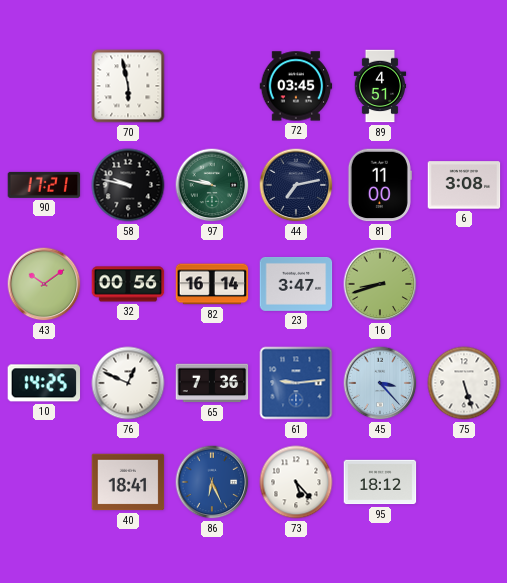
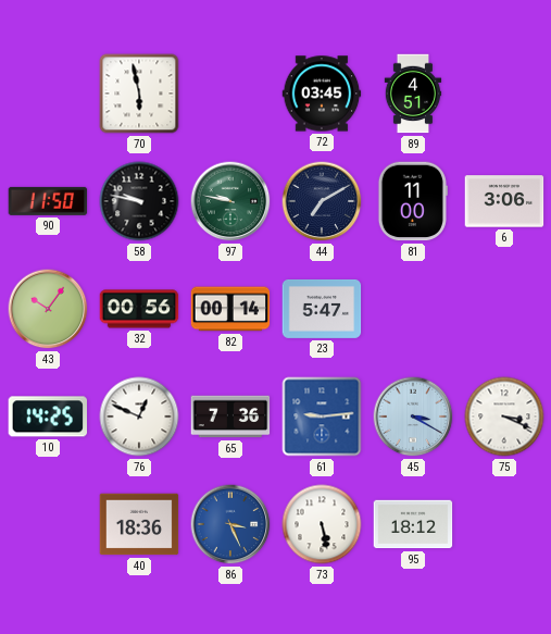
90: 17:21 -> 11:50
44: 7:13 -> 7:10
6: 3:08 -> 3:06
43: 10:09 -> 10:06
82: 16:14 -> 00:14
23: 3:47 -> 5:47
16: 8:42 -> none
45: 3:23 -> 3:20
75: 5:27 -> 3:19
40: 18:41 -> 18:36
86: 6:26 -> 3:26
73: 5:23 -> 5:28
